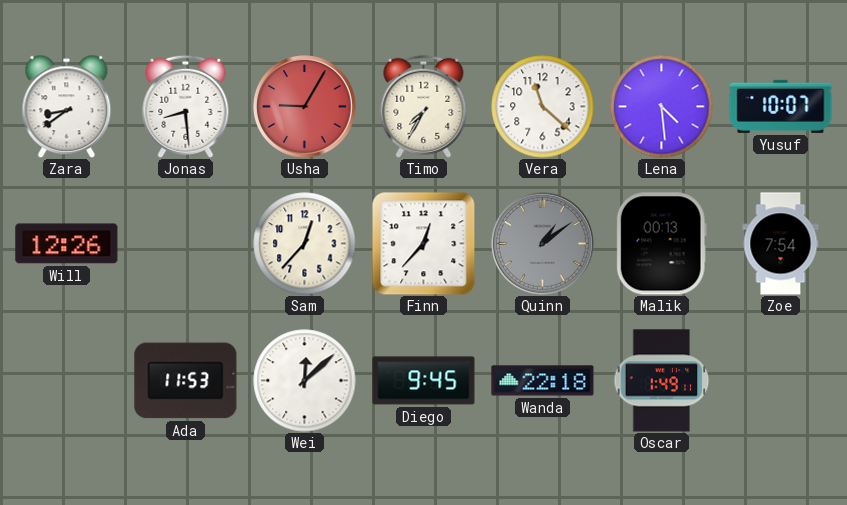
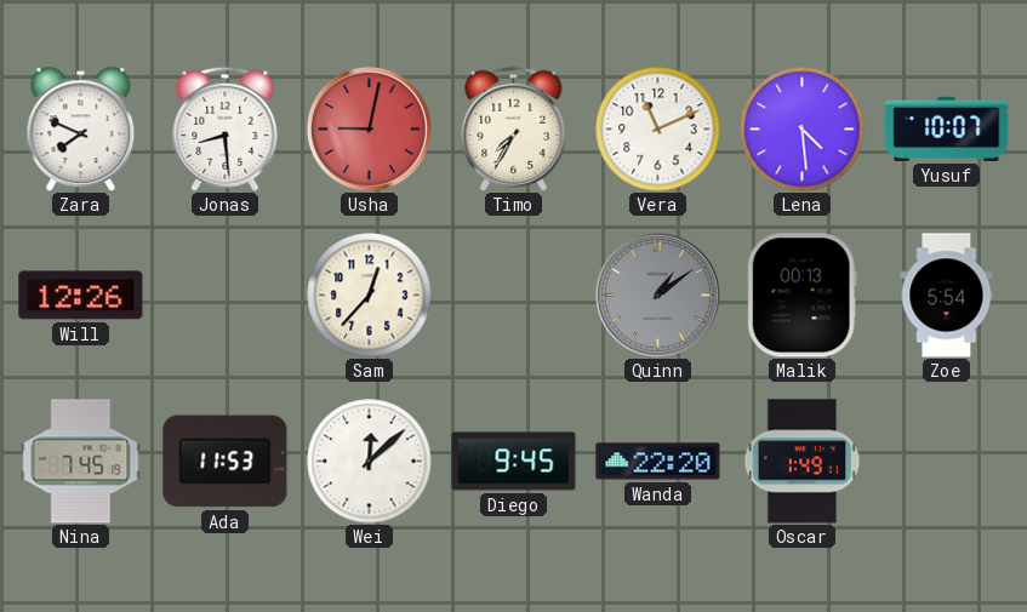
Zara: 8:39 -> 7:49
Usha: 9:05 -> 9:02
Vera: 11:22 -> 11:11
Finn: 12:37 -> none
Zoe: 7:54 -> 5:54
Nina: none -> 7:45
Wanda: 22:18 -> 22:20
